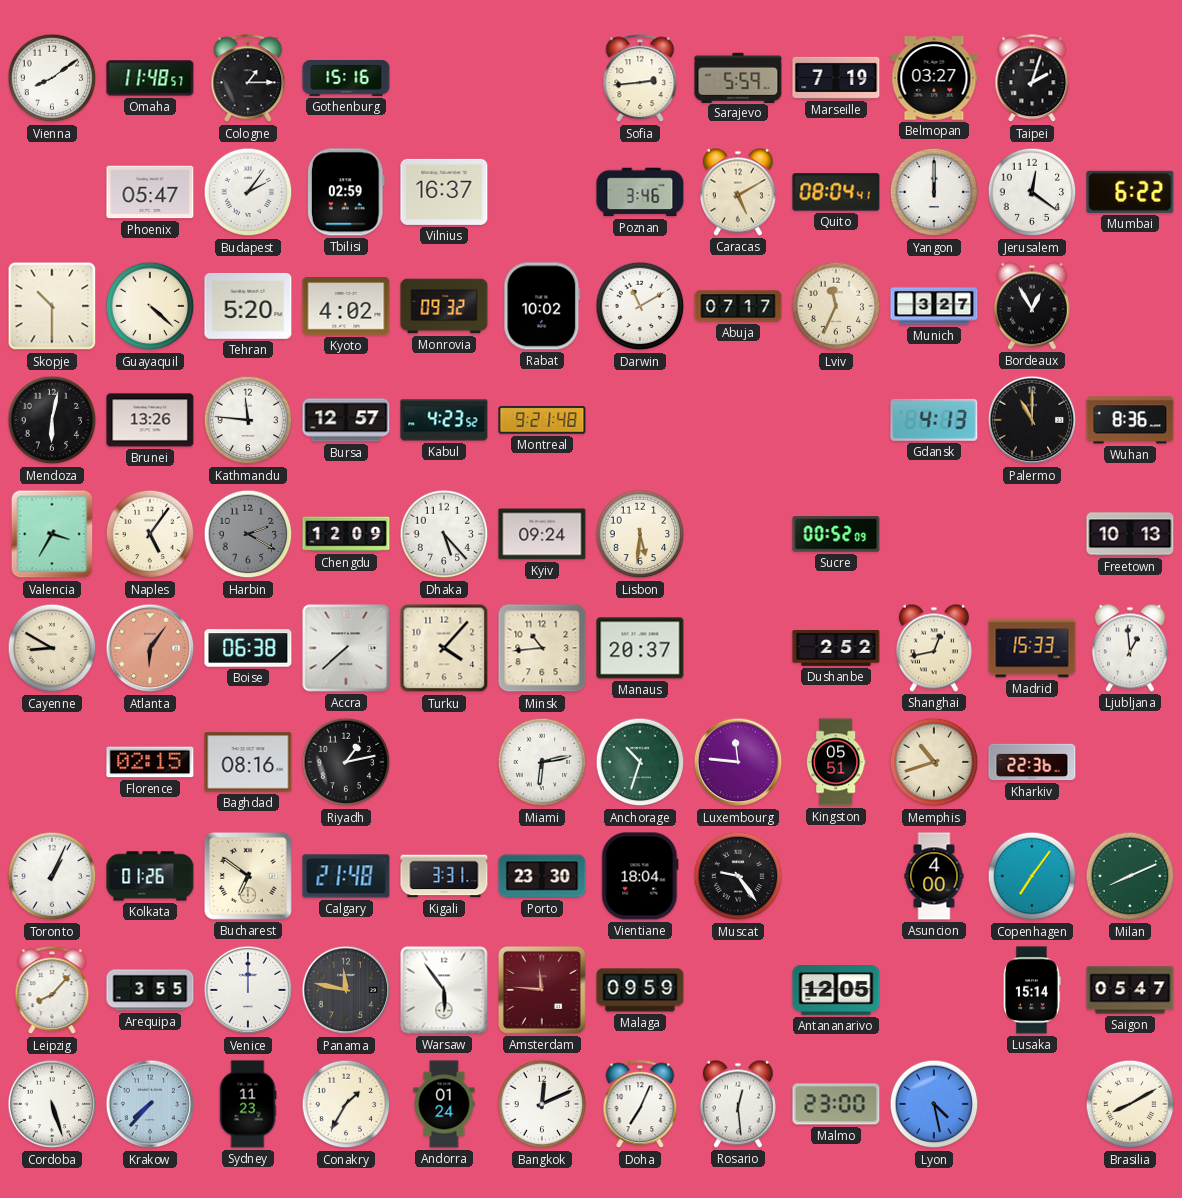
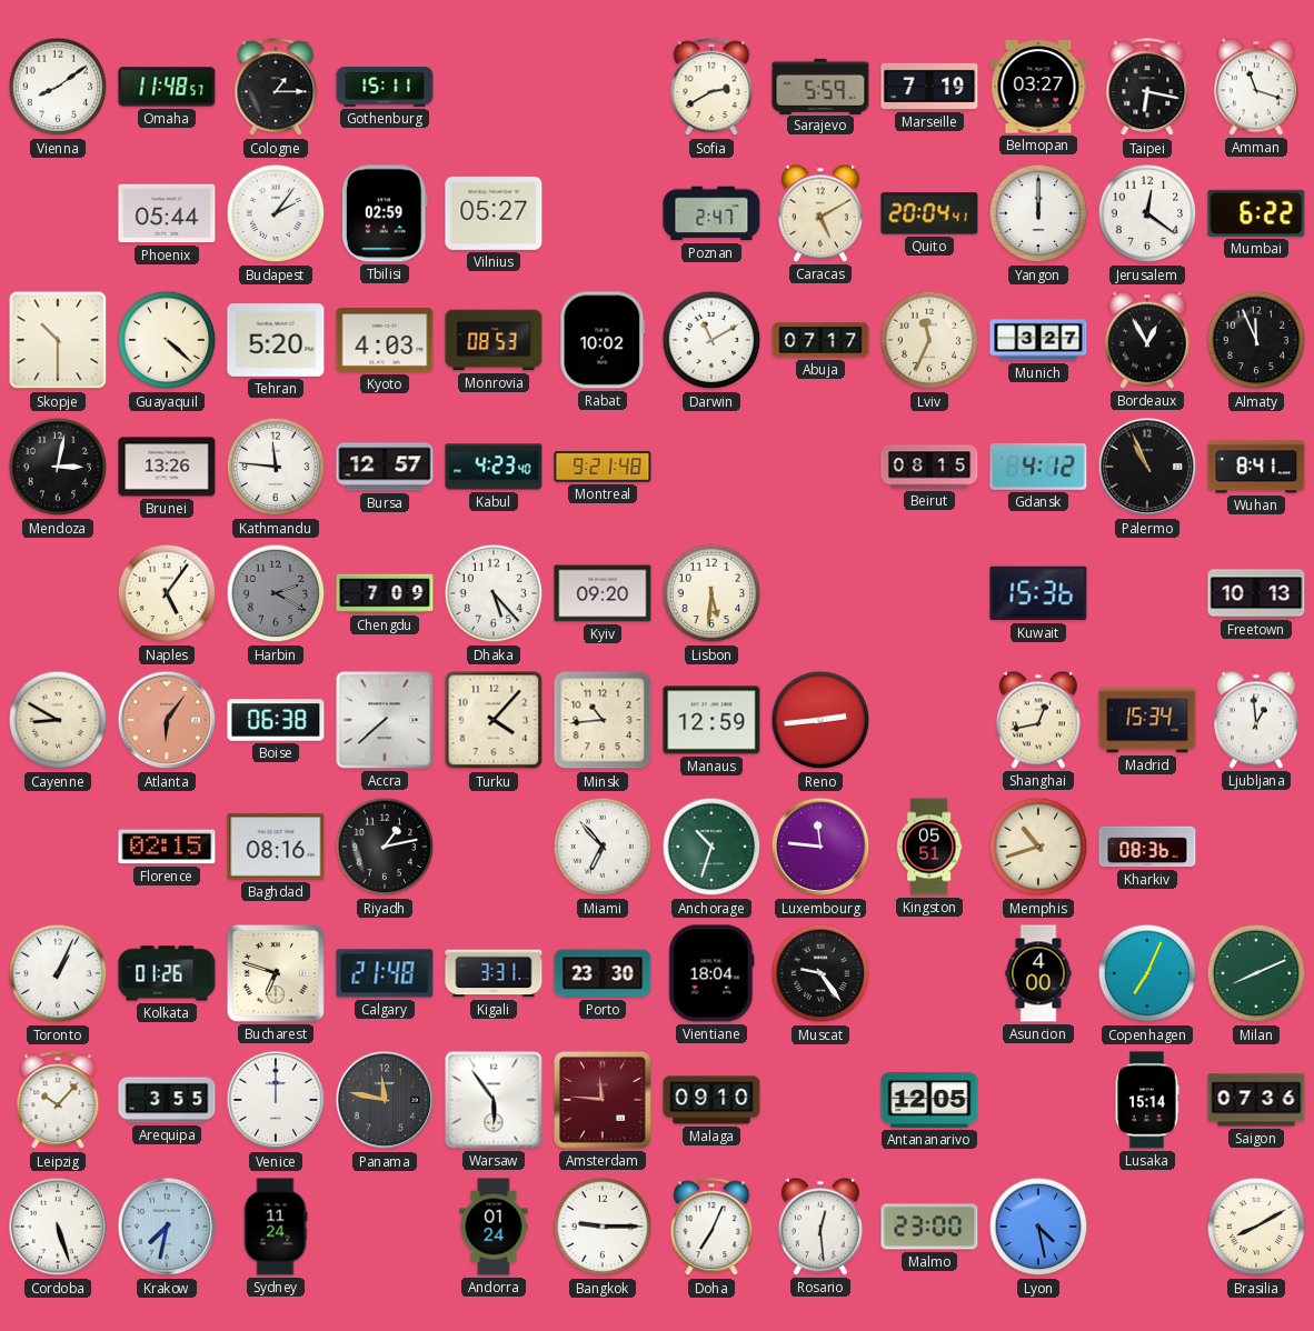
Gothenburg: 15:16 -> 15:11
Sofia: 2:44 -> 2:40
Taipei: 2:03 -> 6:17
Amman: none -> 11:18
Phoenix: 05:47 -> 05:44
Vilnius: 16:37 -> 05:27
Poznan: 3:46 -> 2:47
Quito: 08:04 -> 20:04
Kyoto: 4:02 -> 4:03
Monrovia: 09:32 -> 08:53
Almaty: none -> 11:56
Mendoza: 6:02 -> 3:02
Kabul: 4:23:52 -> 4:23:40
Beirut: none -> 08:15
Gdansk: 4:13 -> 4:12
Palermo: 11:00 -> 10:56
Wuhan: 8:36 -> 8:41
Valencia: 3:35 -> none
Chengdu: 12:09 -> 7:09
Kyiv: 09:24 -> 09:20
Sucre: 00:52 -> none
Kuwait: none -> 15:36
Manaus: 20:37 -> 12:59
Reno: none -> 2:44
Dushanbe: 2:52 -> none
Madrid: 15:33 -> 15:34
Miami: 6:13 -> 6:53
Kharkiv: 22:36 -> 08:36
Bucharest: 6:51 -> 6:48
Copenhagen: 7:06 -> 7:04
Leipzig: 8:07 -> 10:07
Malaga: 09:59 -> 09:10
Saigon: 05:47 -> 07:36
Krakow: 7:37 -> 7:32
Sydney: 11:23 -> 11:24
Conakry: 1:35 -> none
Bangkok: 12:11 -> 9:15
